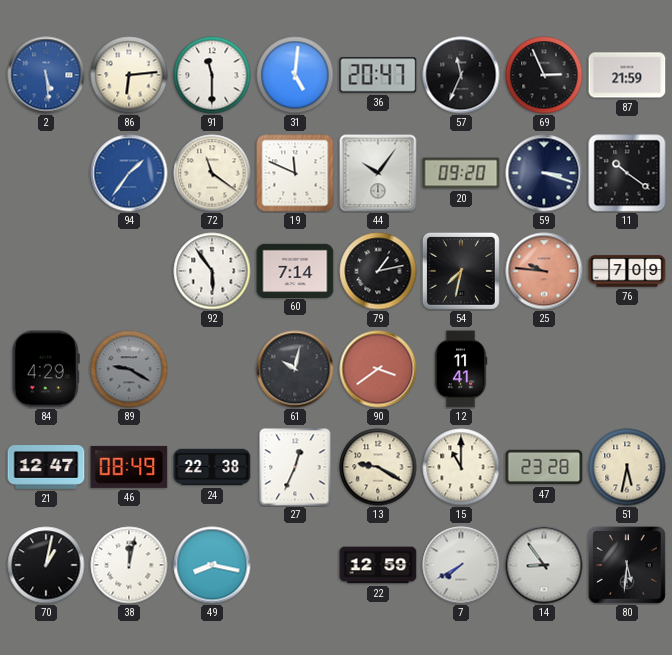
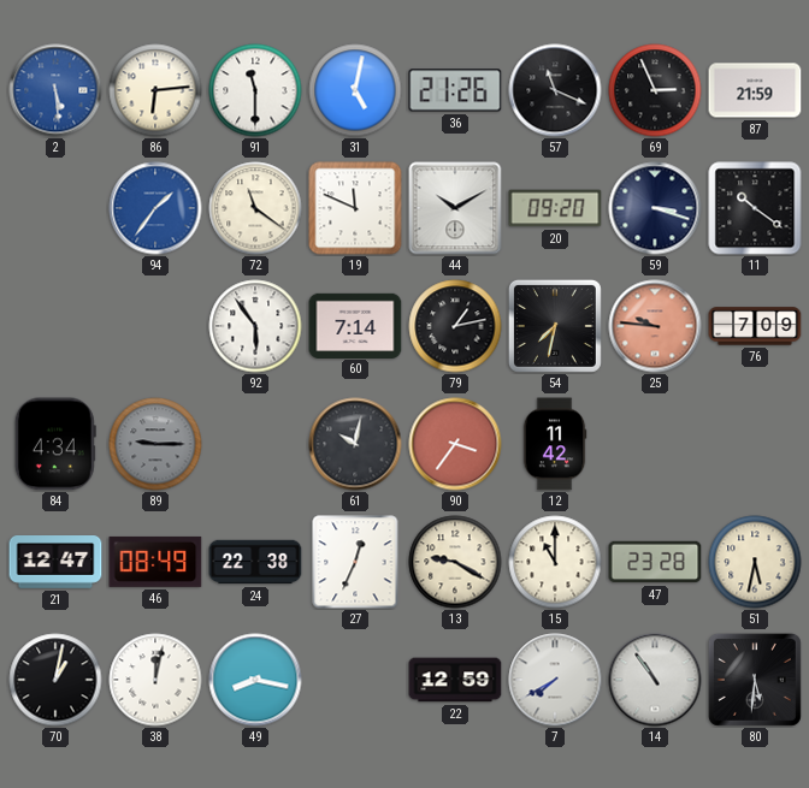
31: 5:01 -> 5:02
36: 20:47 -> 21:26
57: 11:34 -> 11:19
44: 10:06 -> 10:10
84: 4:29 -> 4:34
89: 9:20 -> 9:15
90: 3:39 -> 3:36
12: 11:41 -> 11:42
14: 8:54 -> 10:54
